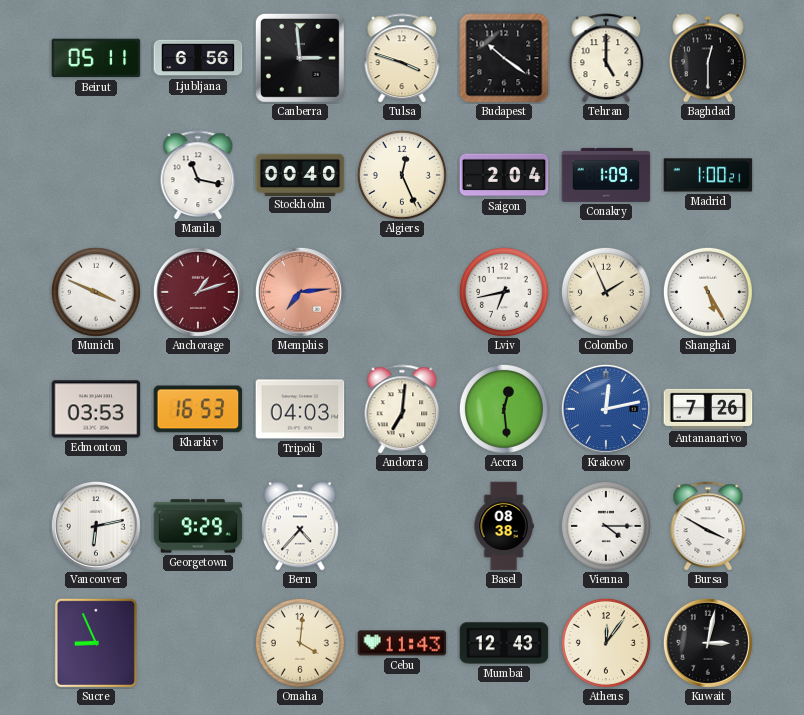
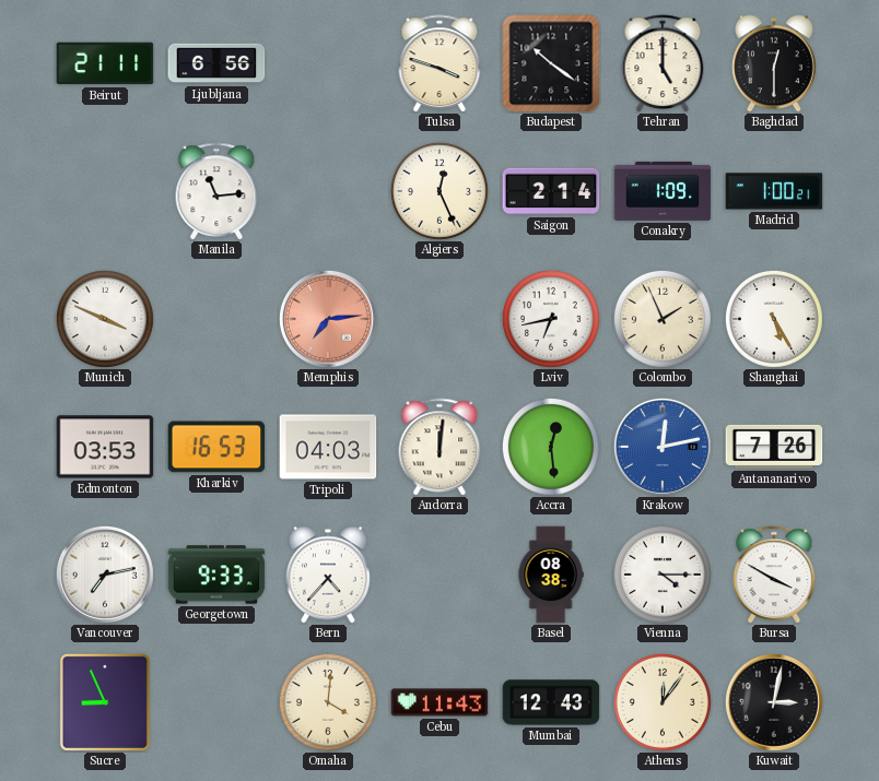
Beirut: 05:11 -> 21:11
Canberra: 2:59 -> none
Manila: 11:17 -> 11:14
Stockholm: 00:40 -> none
Saigon: 2:04 -> 2:14
Anchorage: 1:12 -> none
Andorra: 7:01 -> 12:01
Vancouver: 6:13 -> 7:13
Georgetown: 9:29 -> 9:33
